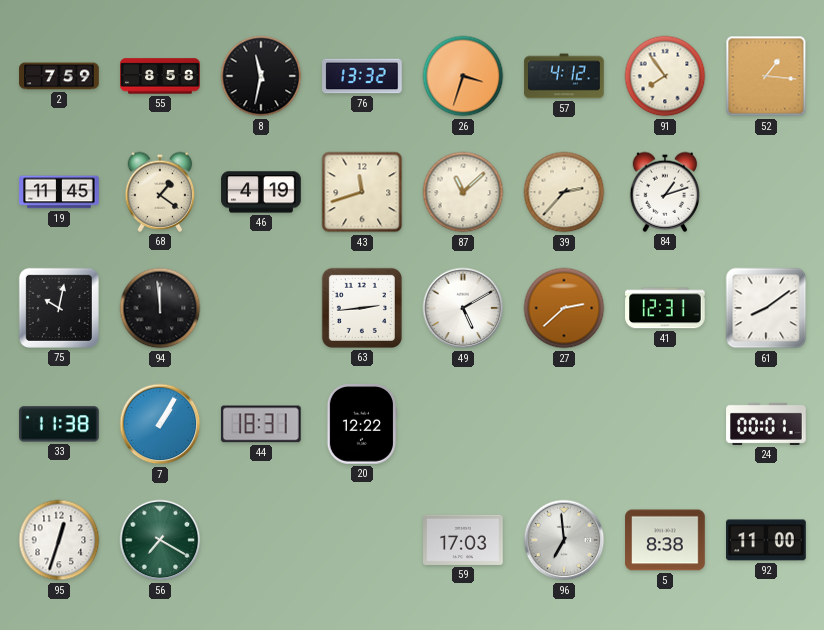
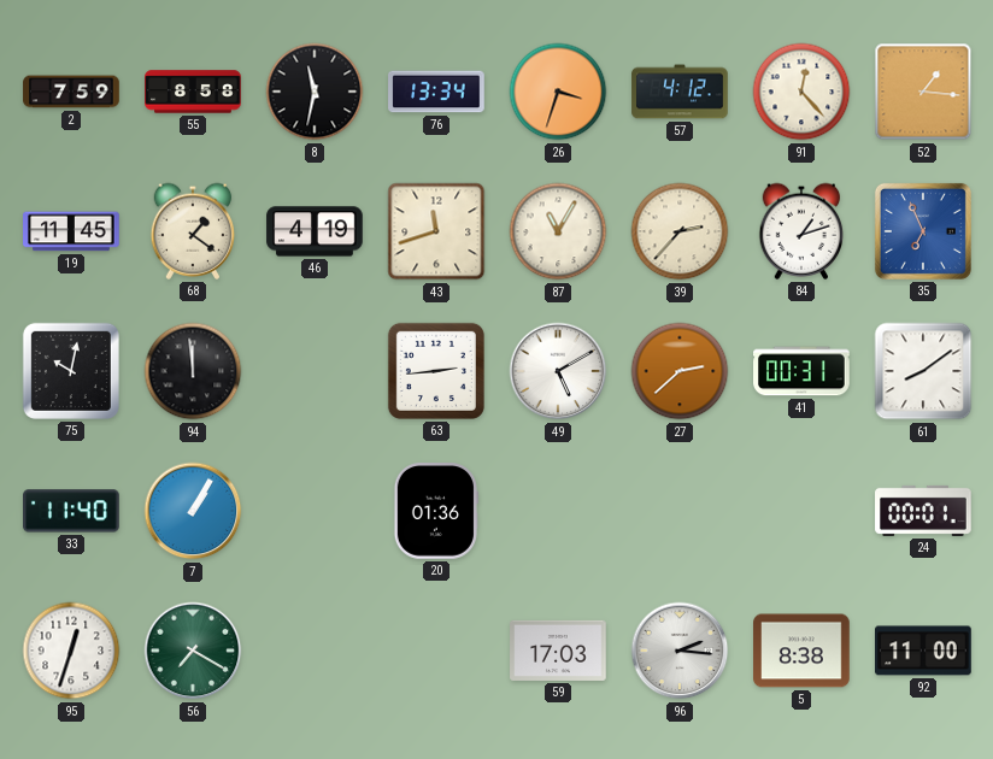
76: 13:32 -> 13:34
91: 7:54 -> 12:23
87: 11:08 -> 11:05
35: none -> 6:56
41: 12:31 -> 00:31
33: 11:38 -> 11:40
44: 18:31 -> none
20: 12:22 -> 01:36
96: 6:59 -> 2:16
